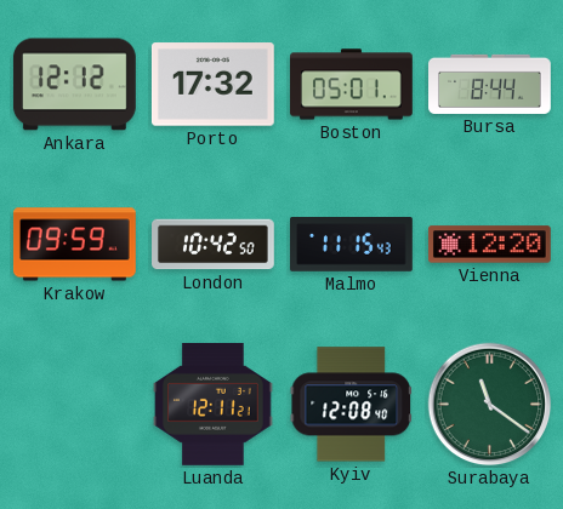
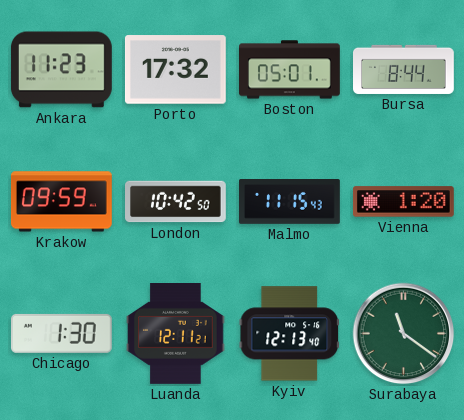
Ankara: 12:12 -> 11:23
Vienna: 12:20 -> 1:20
Chicago: none -> 1:30
Kyiv: 12:08 -> 12:13
